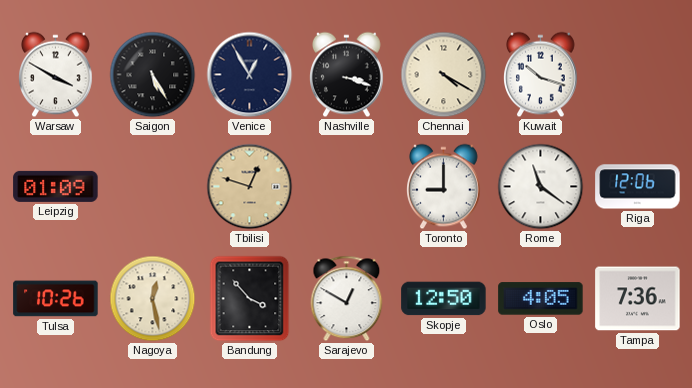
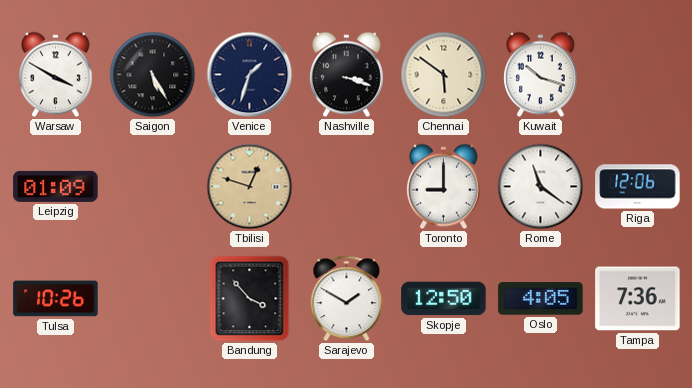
Venice: 12:55 -> 1:33
Chennai: 4:20 -> 5:51
Nagoya: 12:28 -> none
Sarajevo: 12:50 -> 1:50
